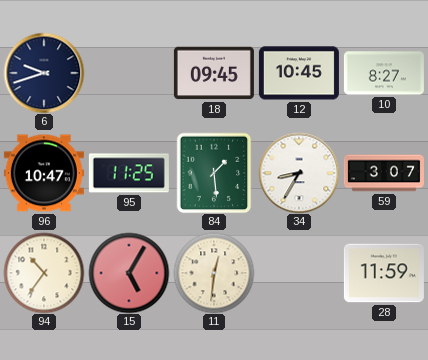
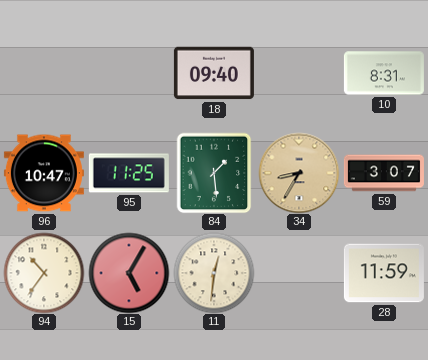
6: 9:42 -> none
18: 09:45 -> 09:40
12: 10:45 -> none
10: 8:27 -> 8:31
34 dial: white -> champagne
